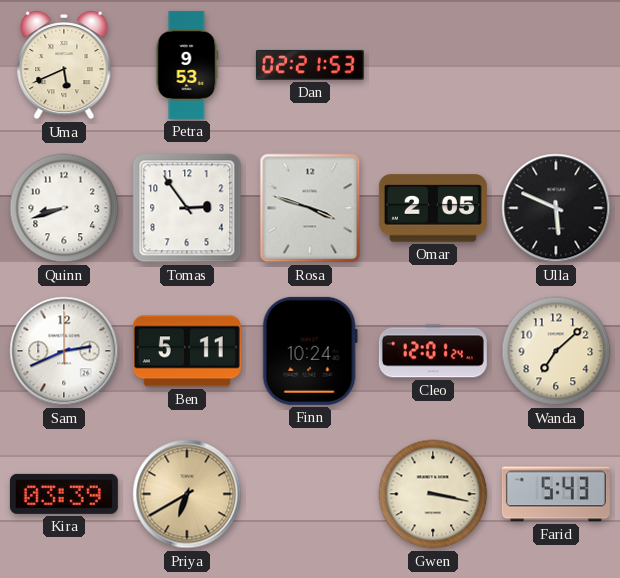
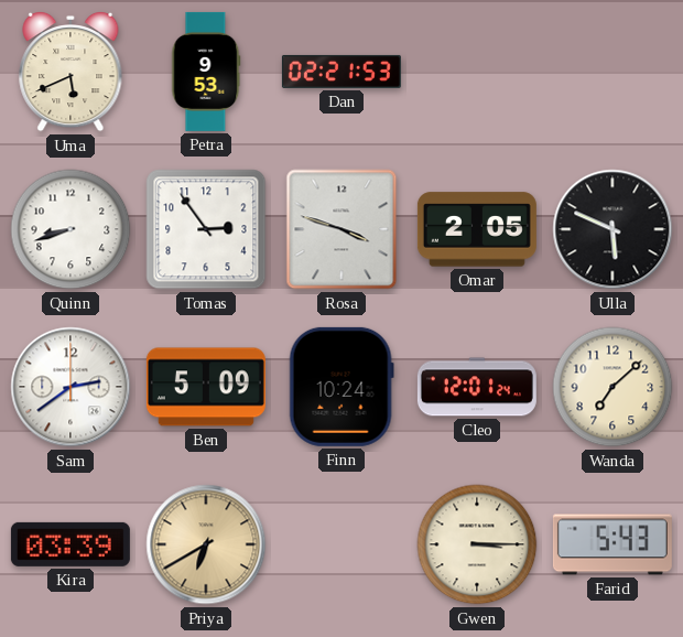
Sam: 2:41 -> 2:39
Ben: 5:11 -> 5:09
Gwen: 3:17 -> 3:15
